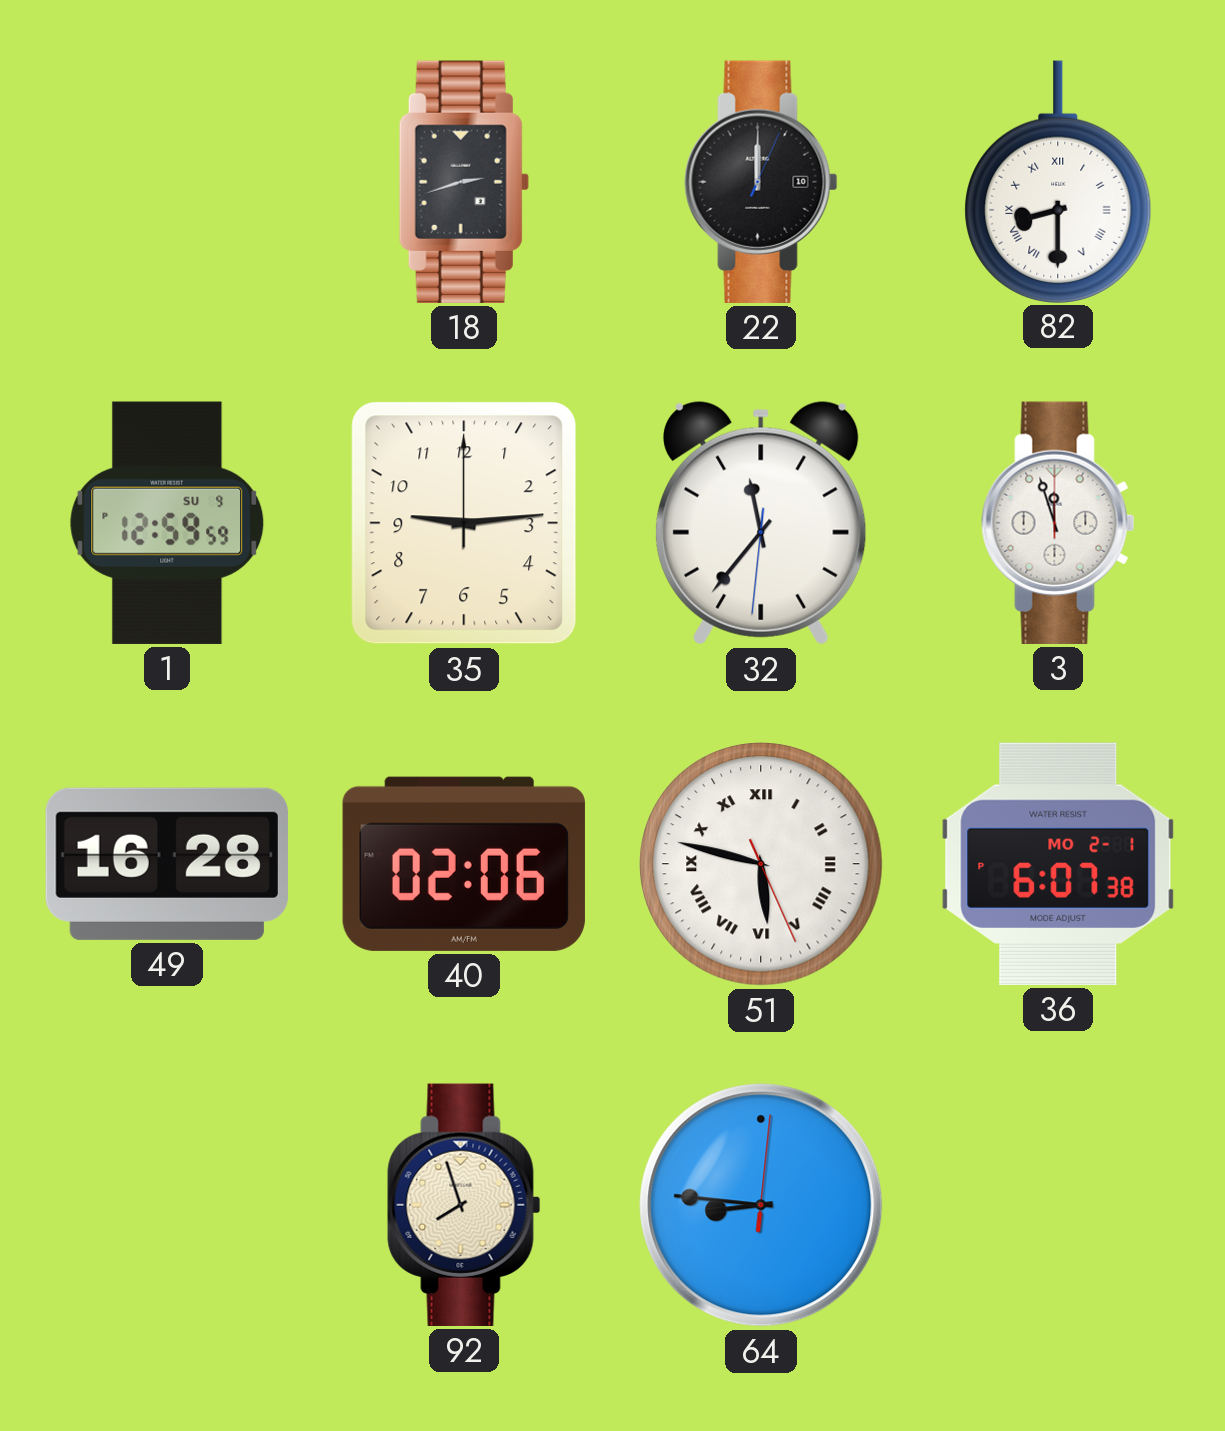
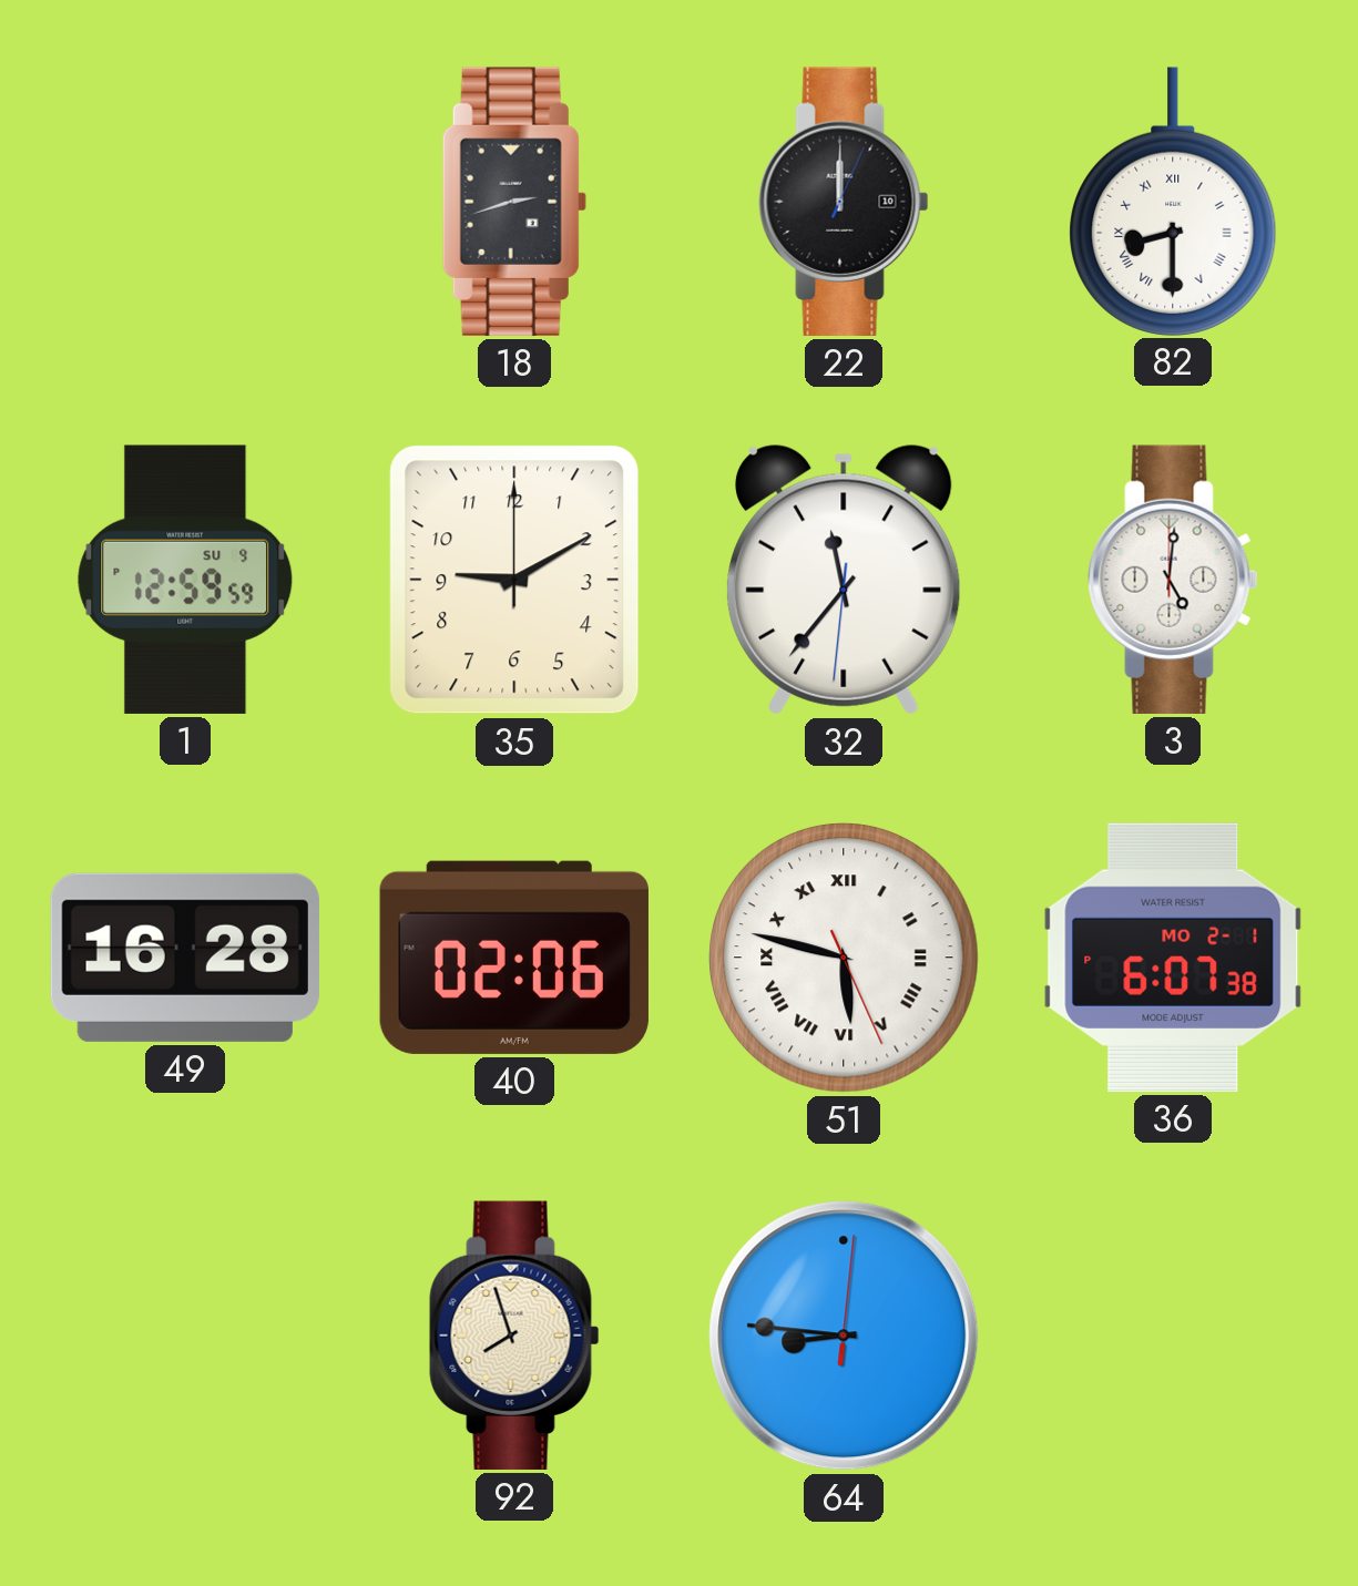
35: 9:14 -> 9:10
3: 11:57 -> 5:01
